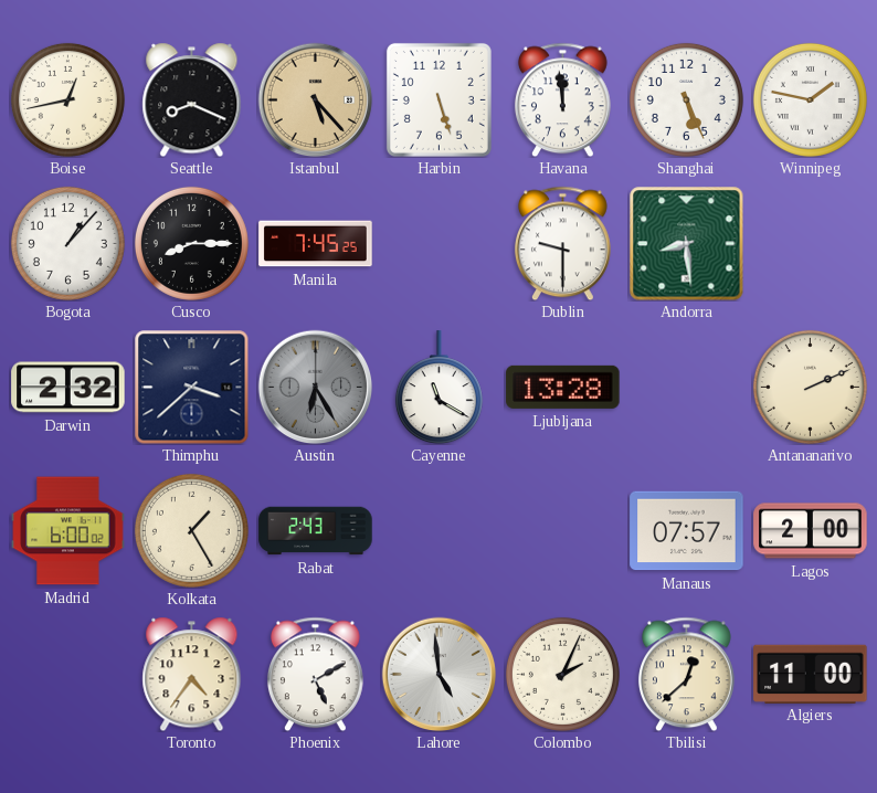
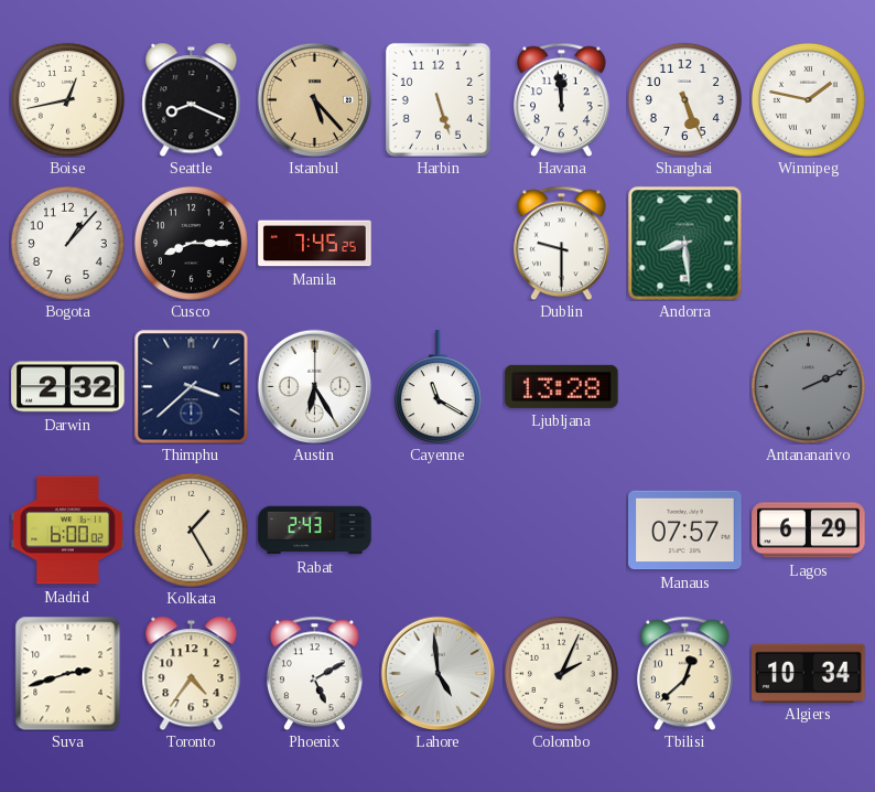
Austin dial: grey -> white
Antananarivo dial: cream -> grey
Lagos: 2:00 -> 6:29
Suva: none -> 2:42
Algiers: 11:00 -> 10:34
